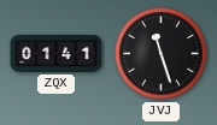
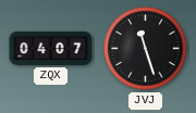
ZQX: 01:41 -> 04:07
